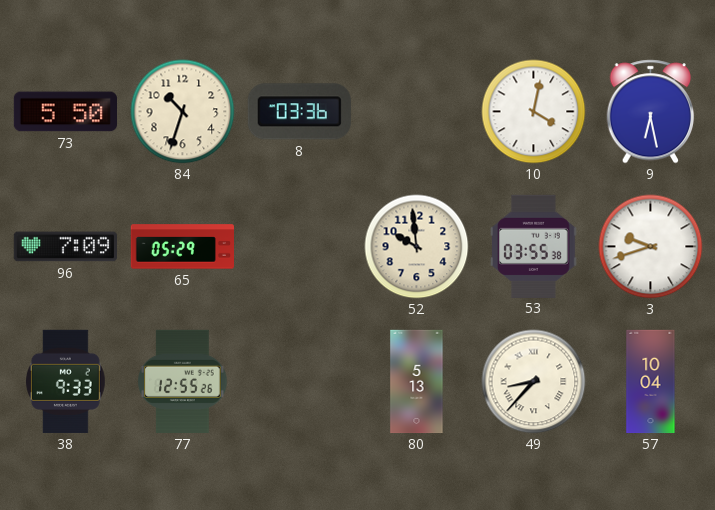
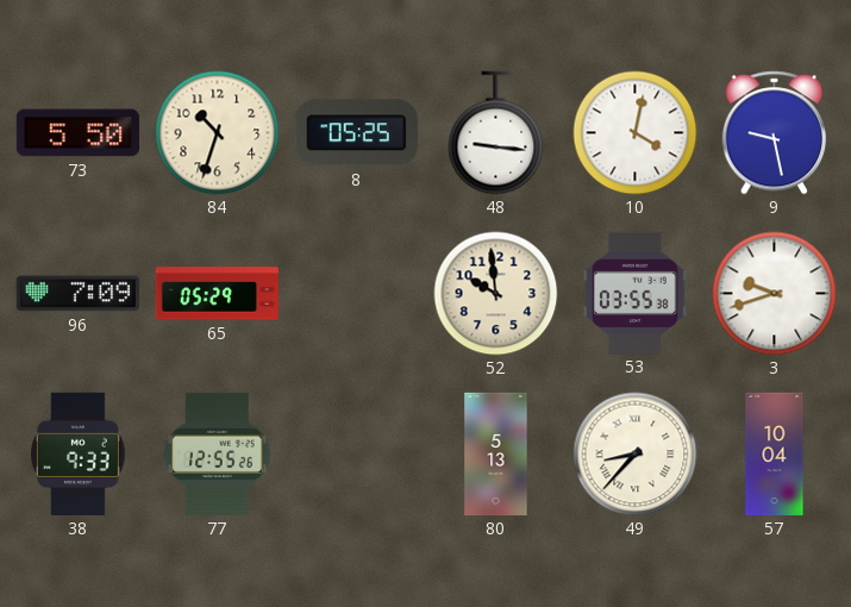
8: 03:36 -> 05:25
48: none -> 9:16
9: 6:28 -> 9:28
